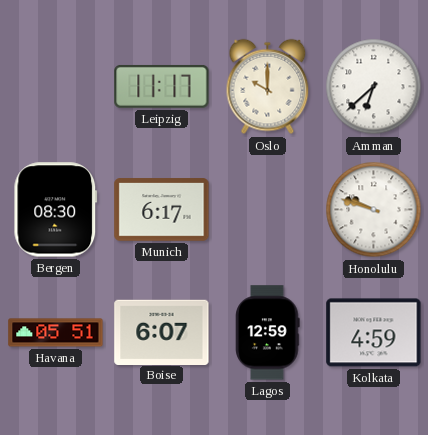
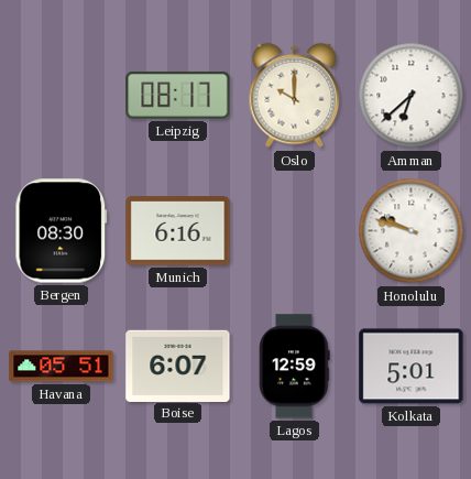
Leipzig: 11:17 -> 08:17
Munich: 6:17 -> 6:16
Kolkata: 4:59 -> 5:01
